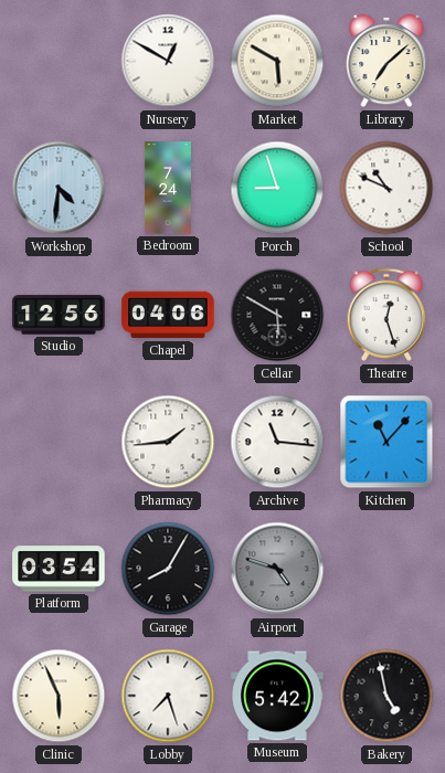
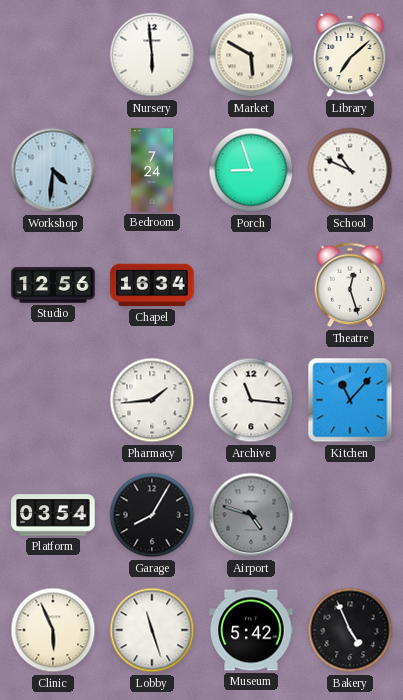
Nursery: 12:50 -> 5:59
Chapel: 04:06 -> 16:34
Cellar: 5:50 -> none
Lobby: 7:27 -> 11:27
Bakery: 4:58 -> 4:56
